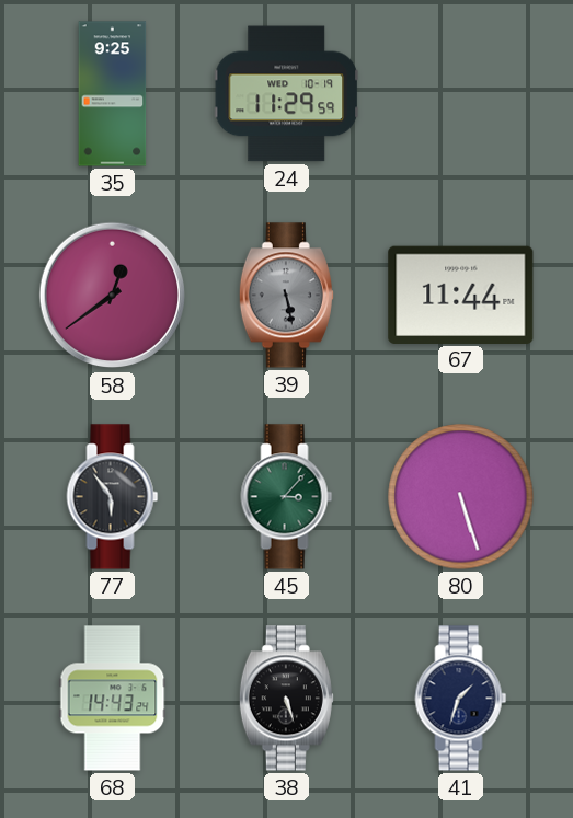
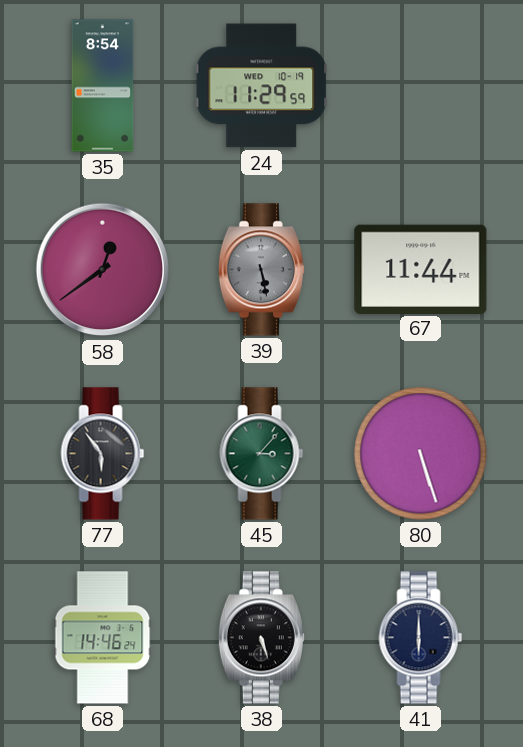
35: 9:25 -> 8:54
68: 14:43 -> 14:46
41: 1:33 -> 6:00
